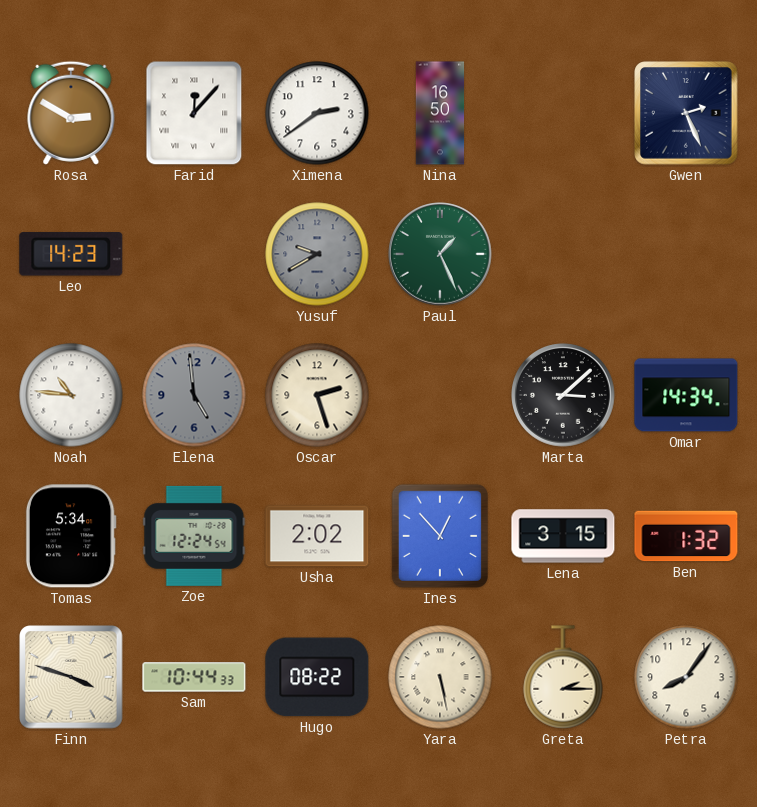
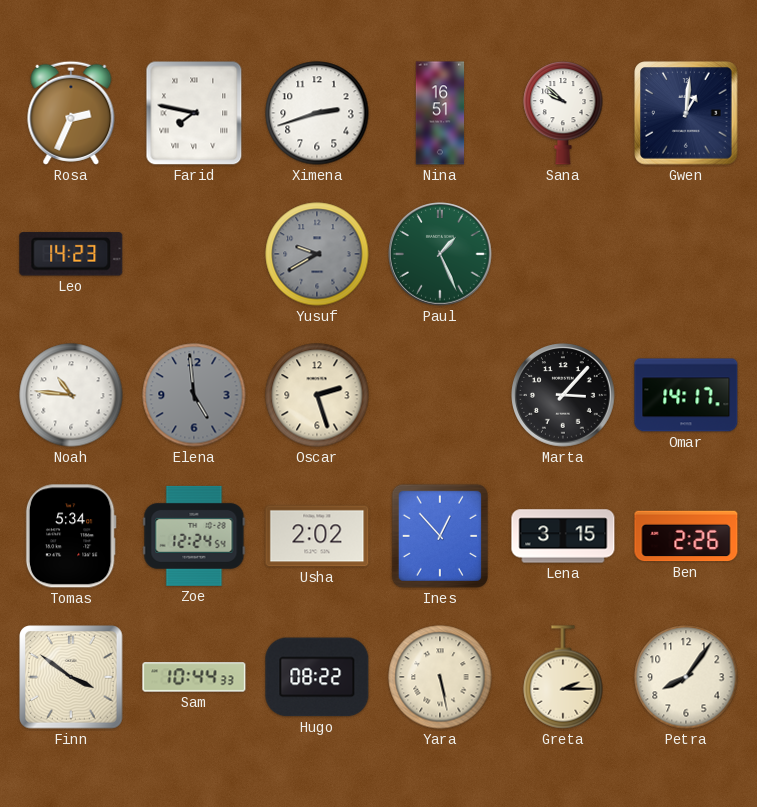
Rosa: 2:50 -> 2:34
Farid: 12:07 -> 7:47
Ximena: 2:39 -> 2:42
Nina: 16:50 -> 16:51
Sana: none -> 9:52
Gwen: 2:26 -> 1:01
Marta: 3:08 -> 3:07
Omar: 14:34 -> 14:17
Ben: 1:32 -> 2:26
Finn: 3:48 -> 3:51
